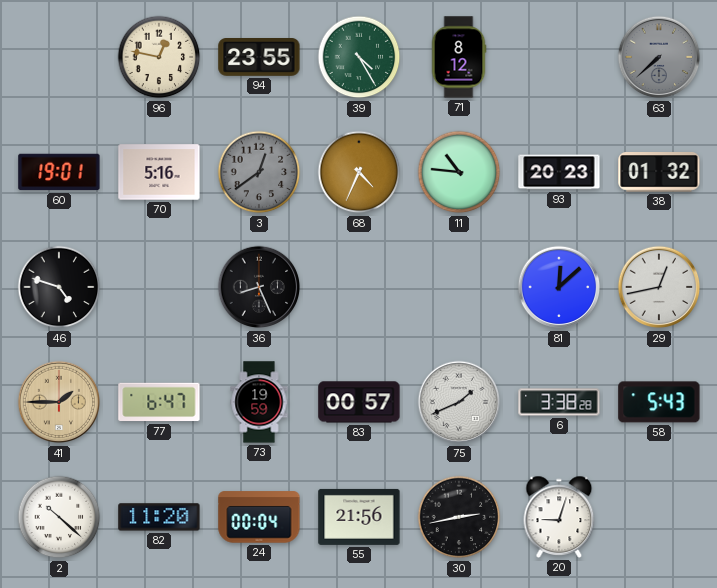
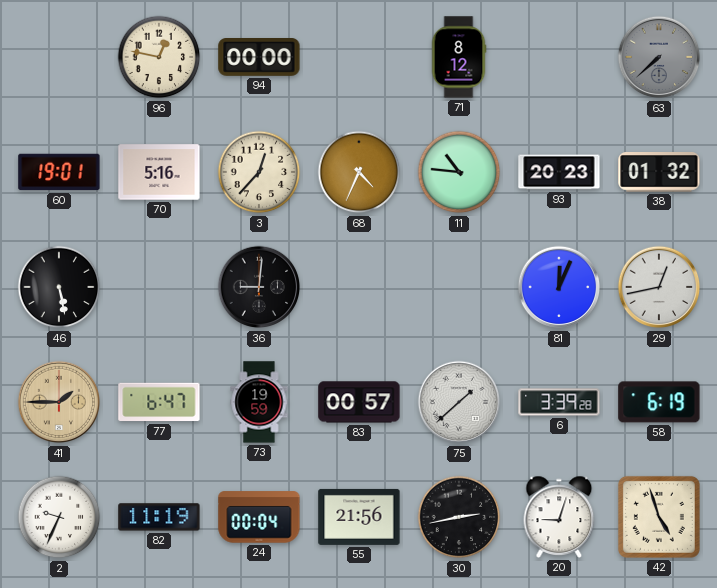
94: 23:55 -> 00:00
39: 4:25 -> none
3: 12:39 -> 12:37
3 dial: grey -> cream
46: 4:48 -> 5:28
36: 8:26 -> 9:01
81: 12:08 -> 12:04
75: 1:41 -> 1:38
6: 3:38 -> 3:39
58: 5:43 -> 6:19
2: 10:22 -> 9:34
82: 11:20 -> 11:19
42: none -> 4:57
